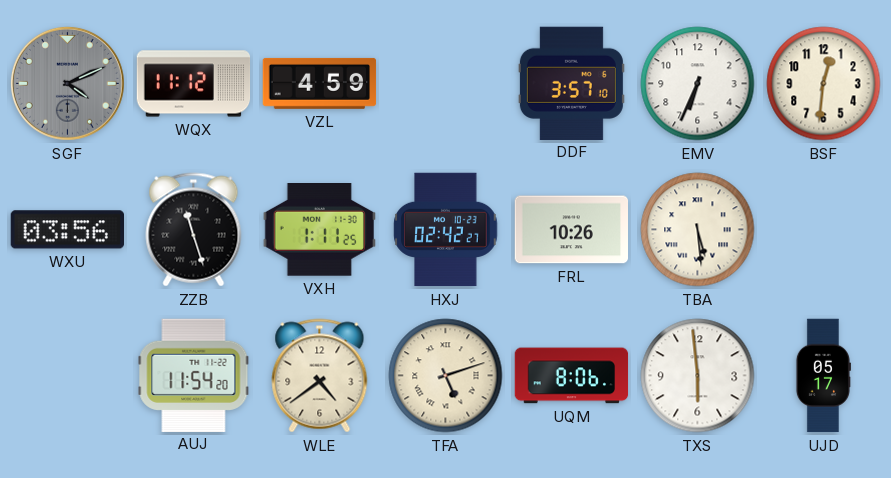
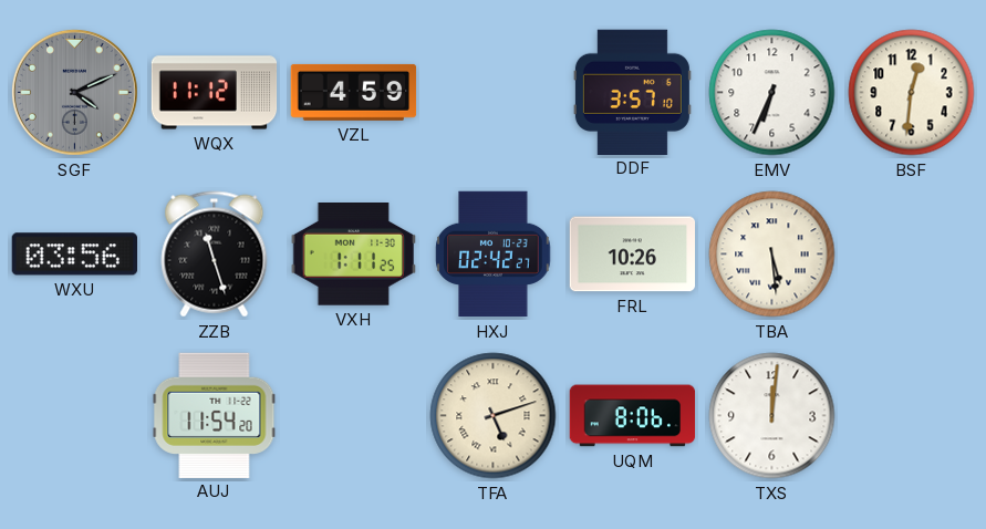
WLE: 4:39 -> none
TXS: 5:59 -> 12:01
UJD: 05:17 -> none
